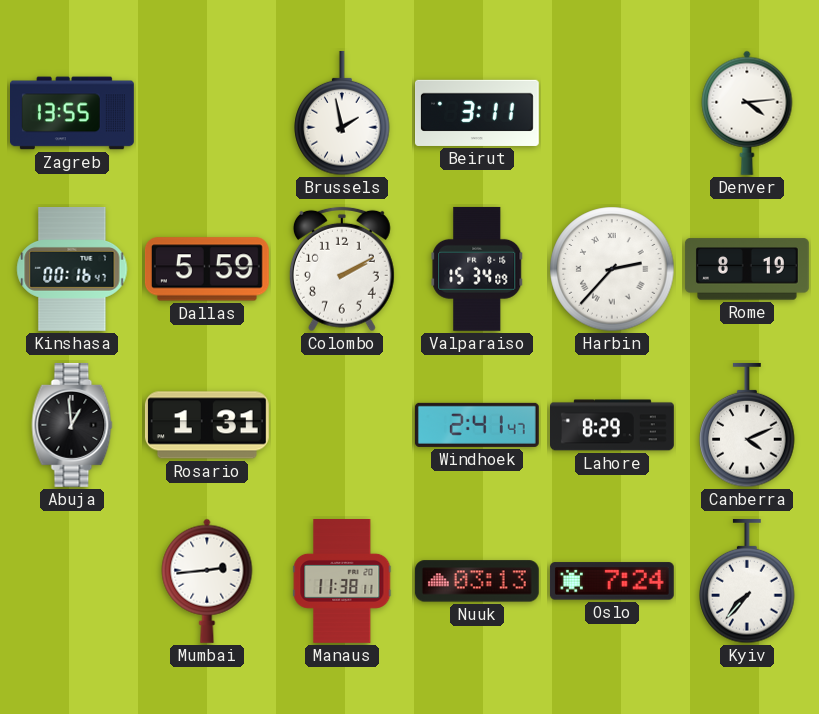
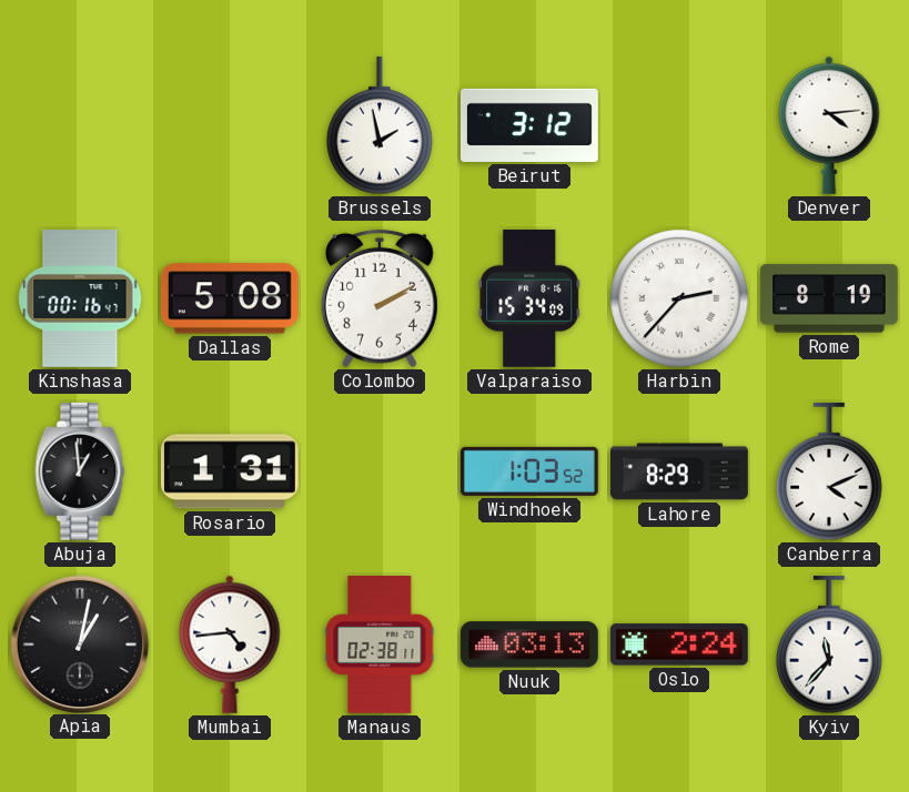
Zagreb: 13:55 -> none
Beirut: 3:11 -> 3:12
Dallas: 5:59 -> 5:08
Windhoek: 2:41 -> 1:03
Apia: none -> 1:02
Mumbai: 2:44 -> 4:44
Manaus: 11:38 -> 02:38
Oslo: 7:24 -> 2:24
Kyiv: 7:37 -> 11:37
